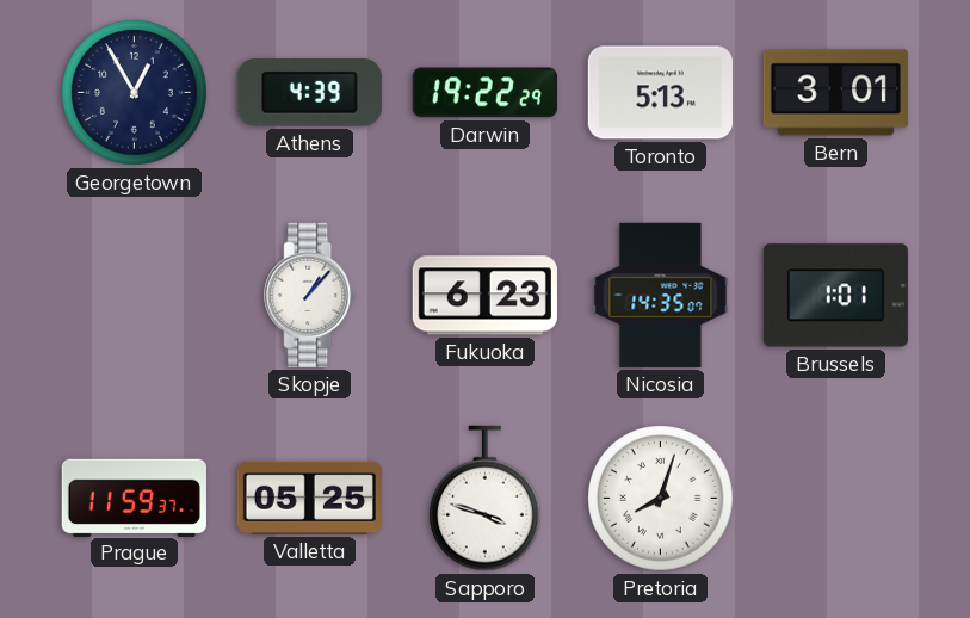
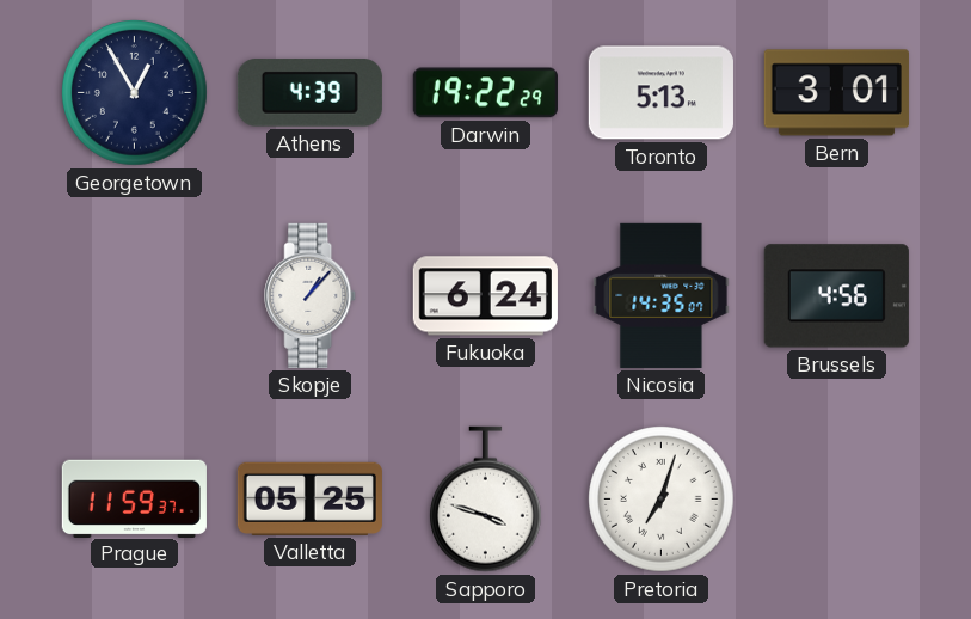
Fukuoka: 6:23 -> 6:24
Brussels: 1:01 -> 4:56
Pretoria: 8:03 -> 7:03
